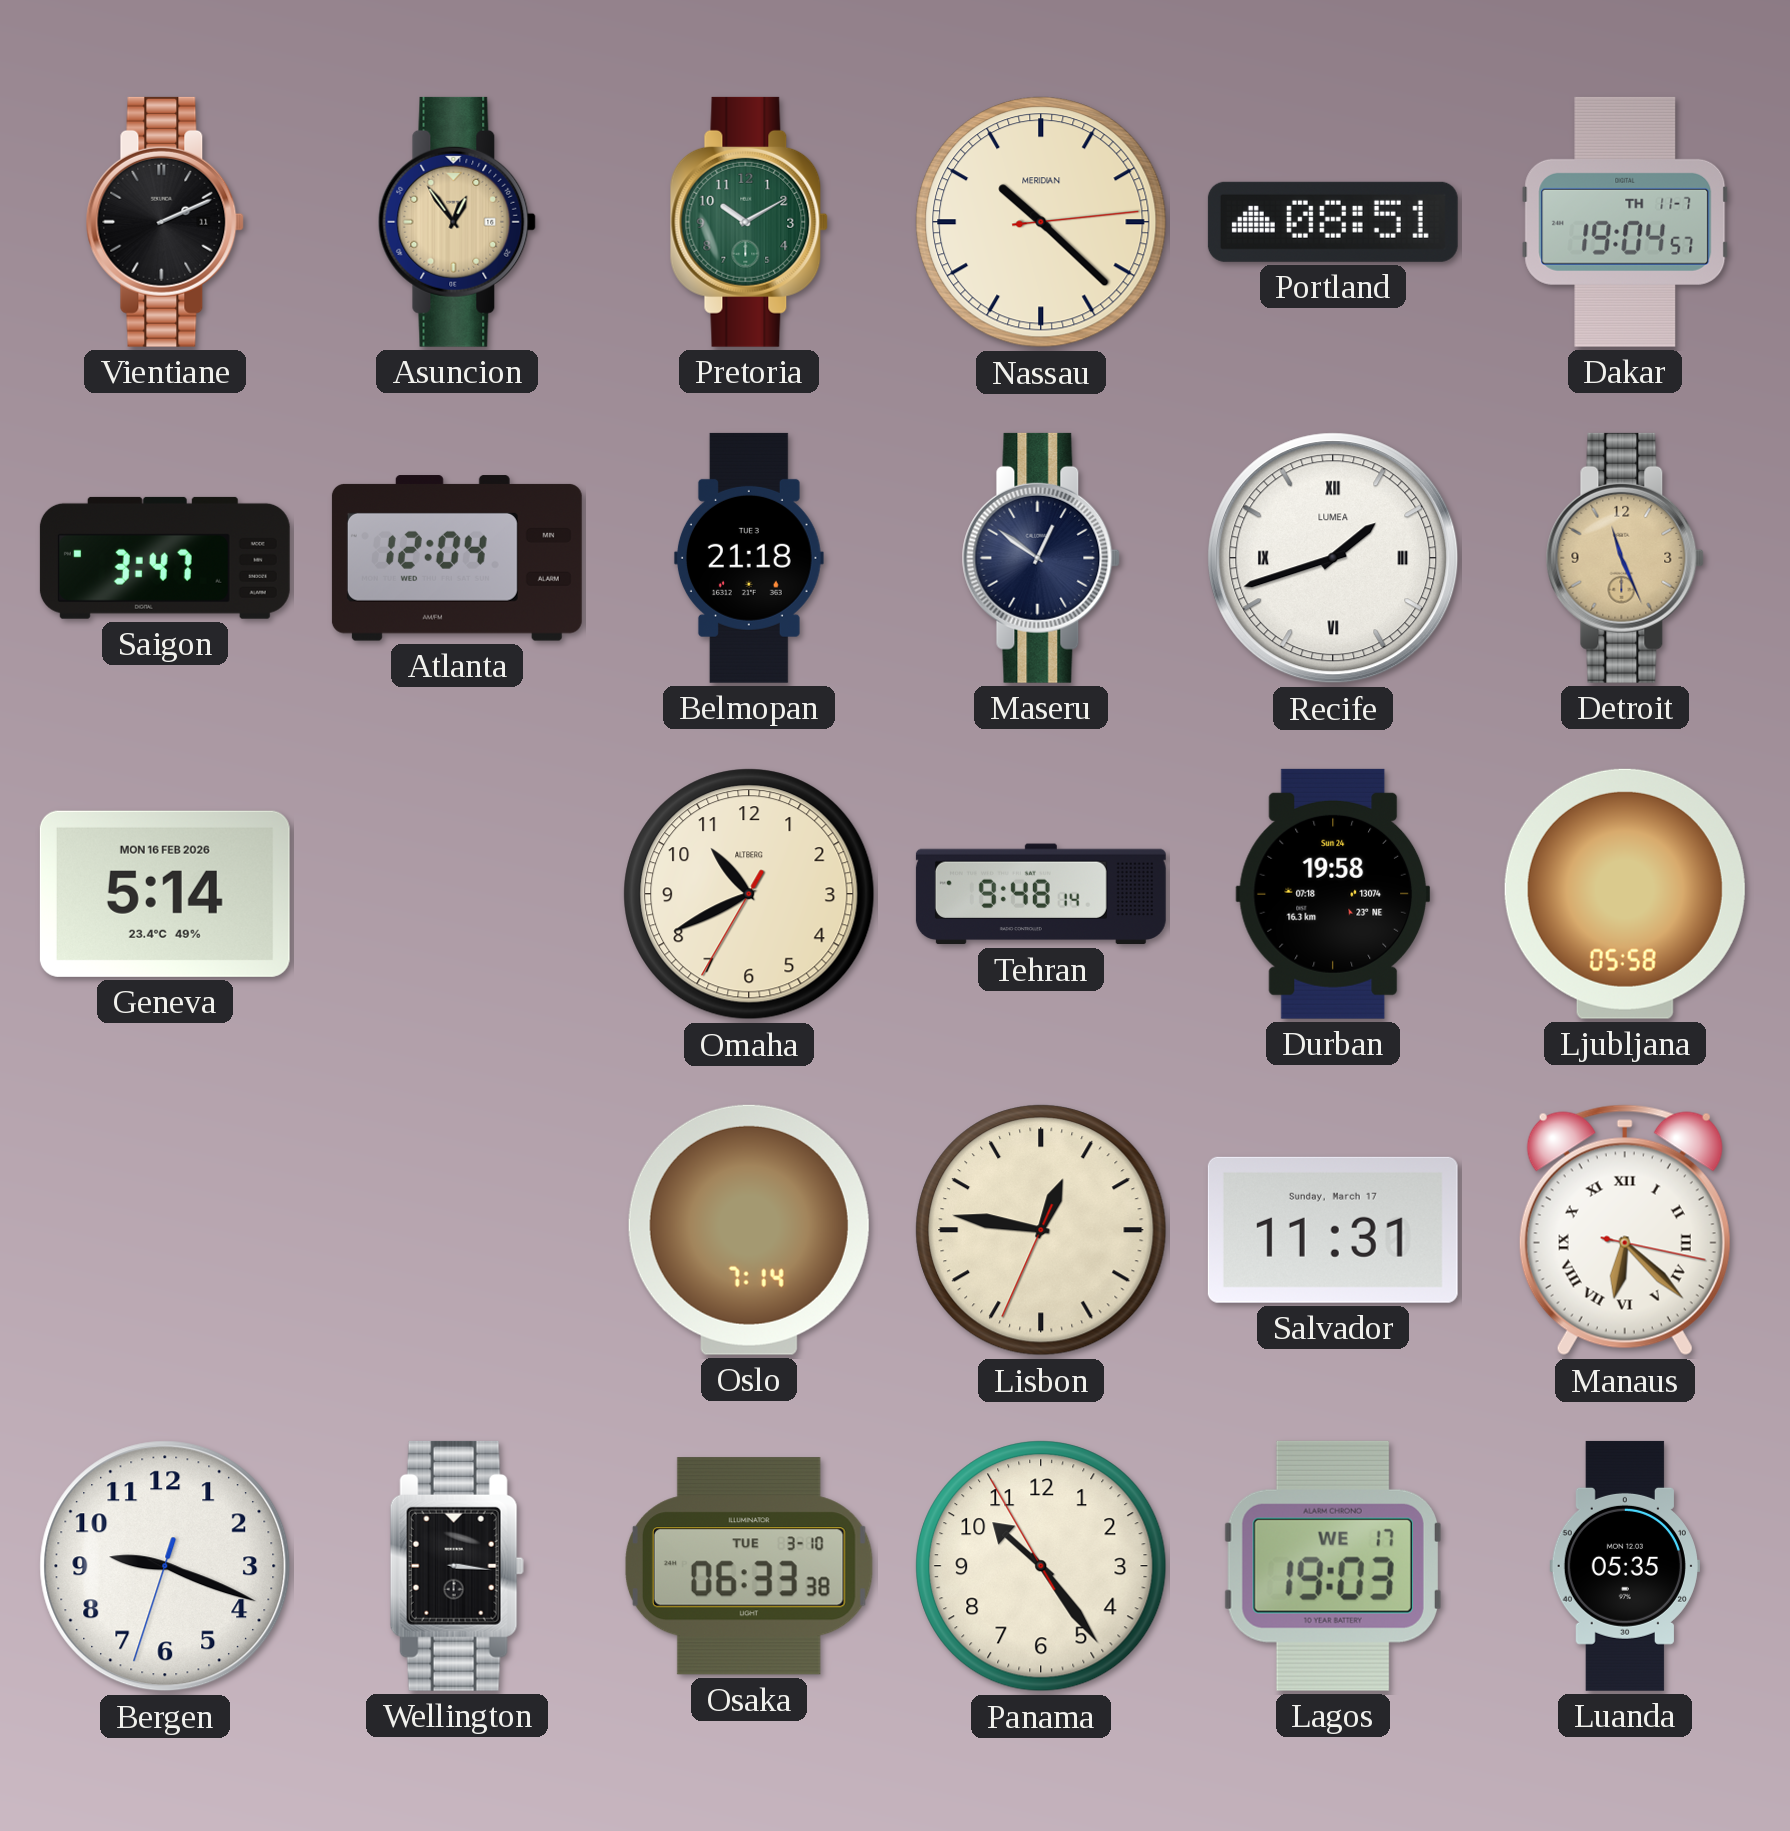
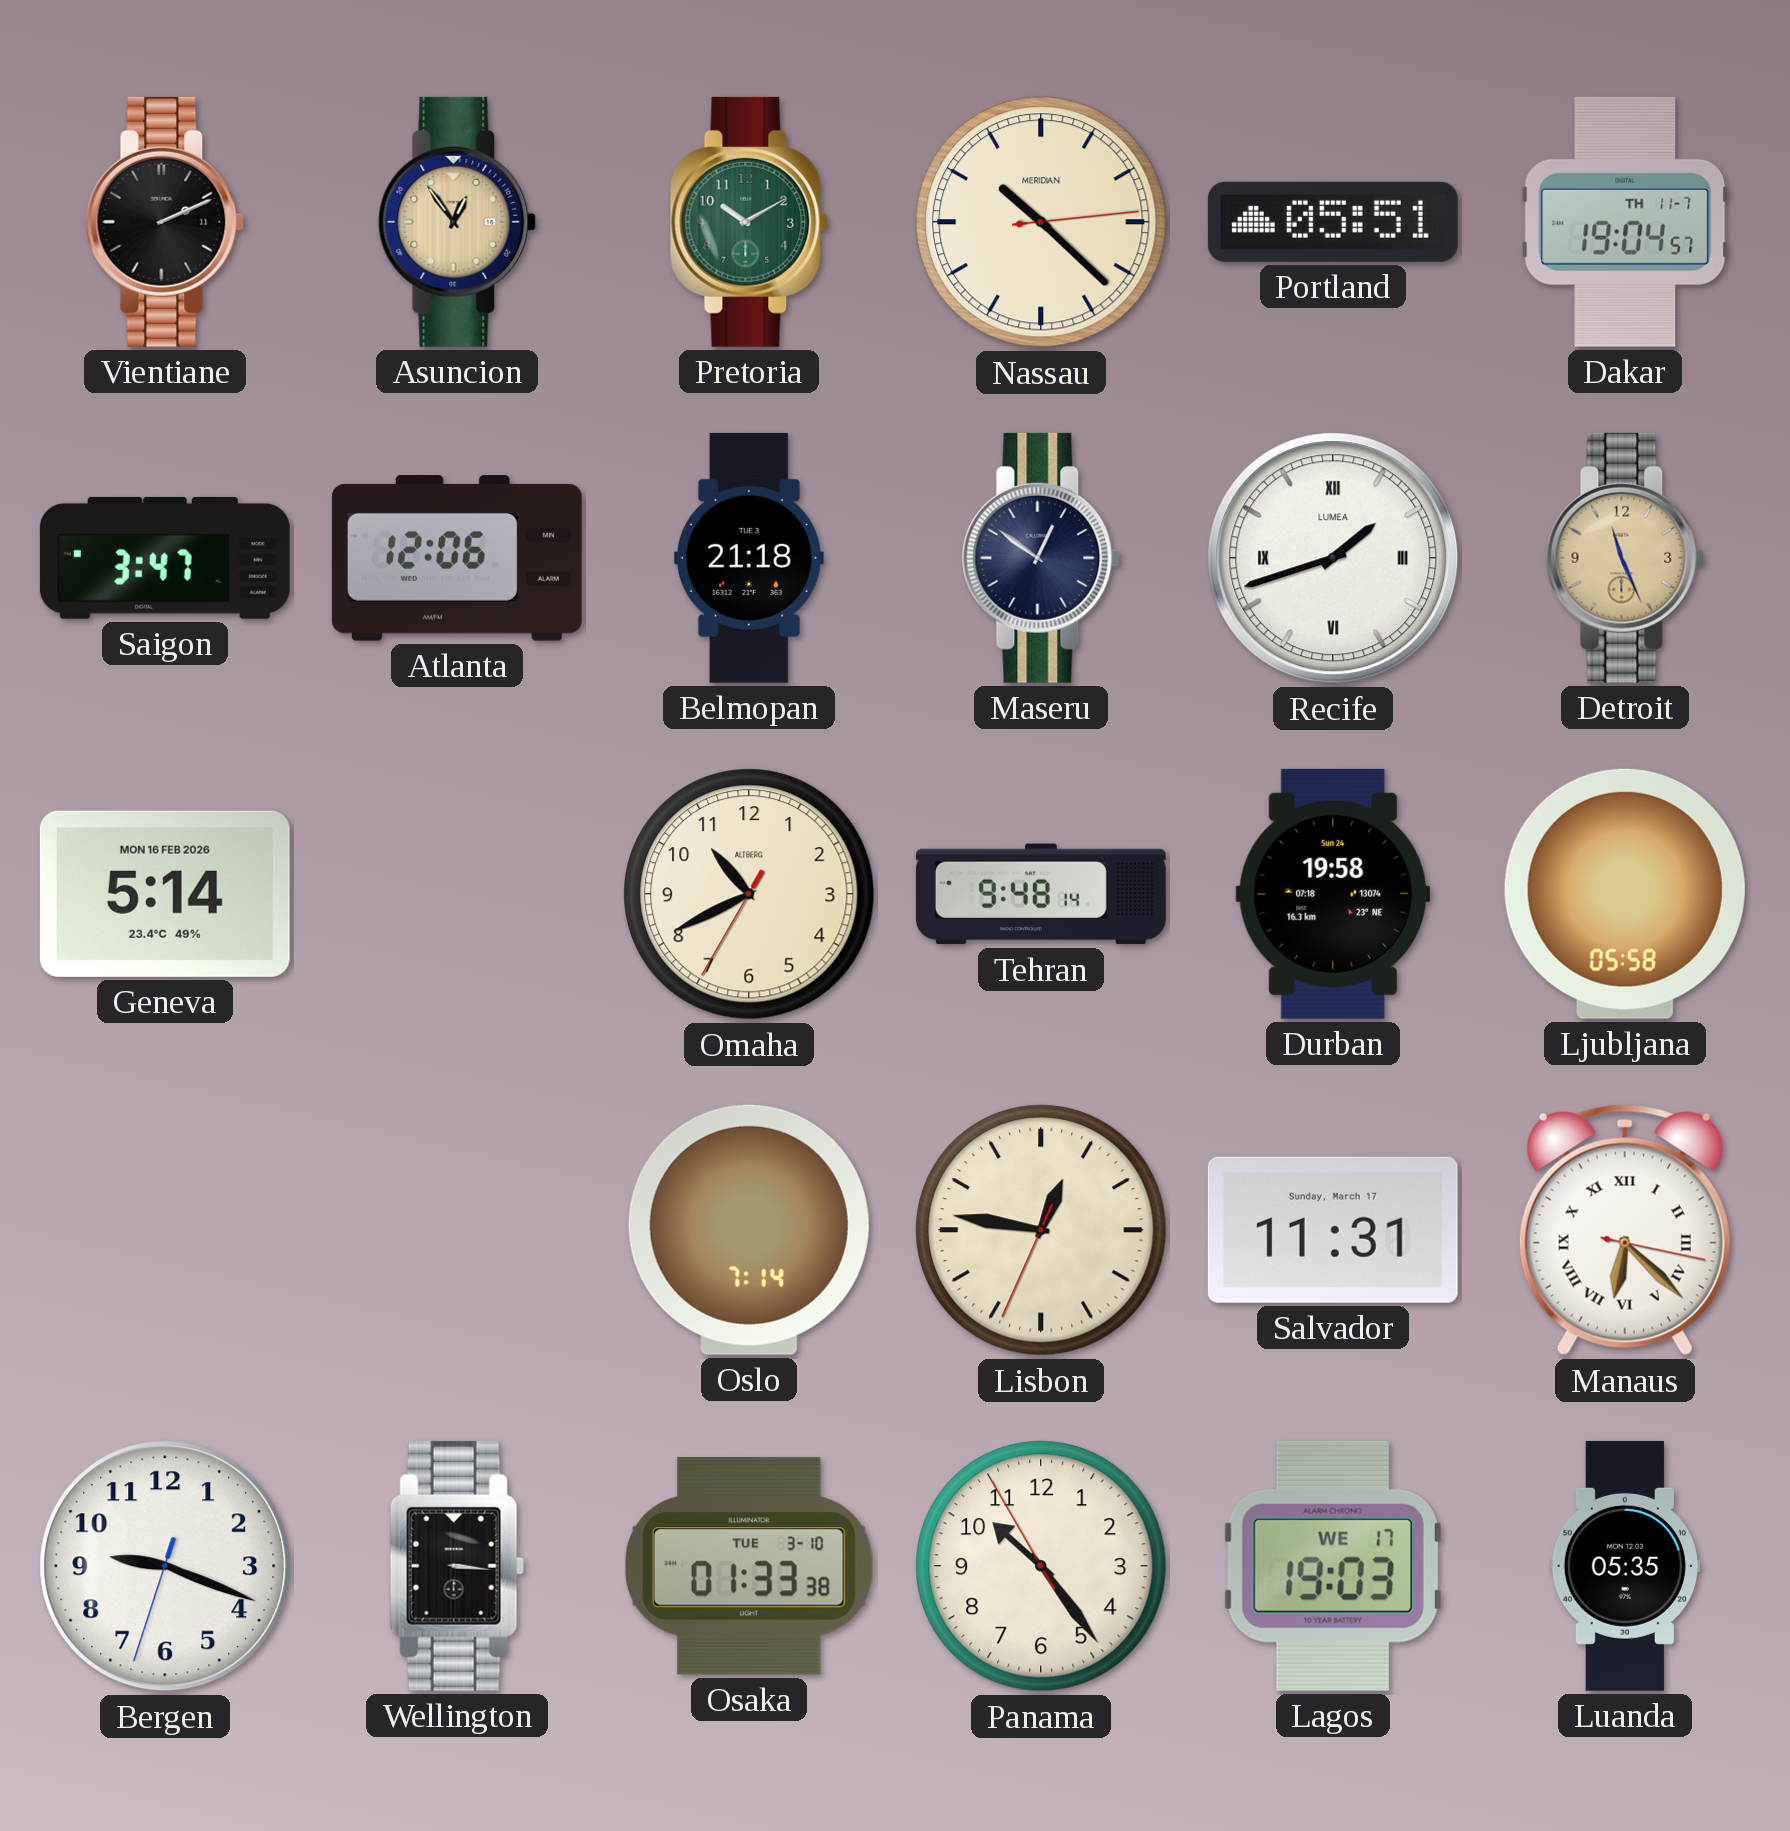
Portland: 08:51 -> 05:51
Atlanta: 12:04 -> 12:06
Osaka: 06:33 -> 01:33
